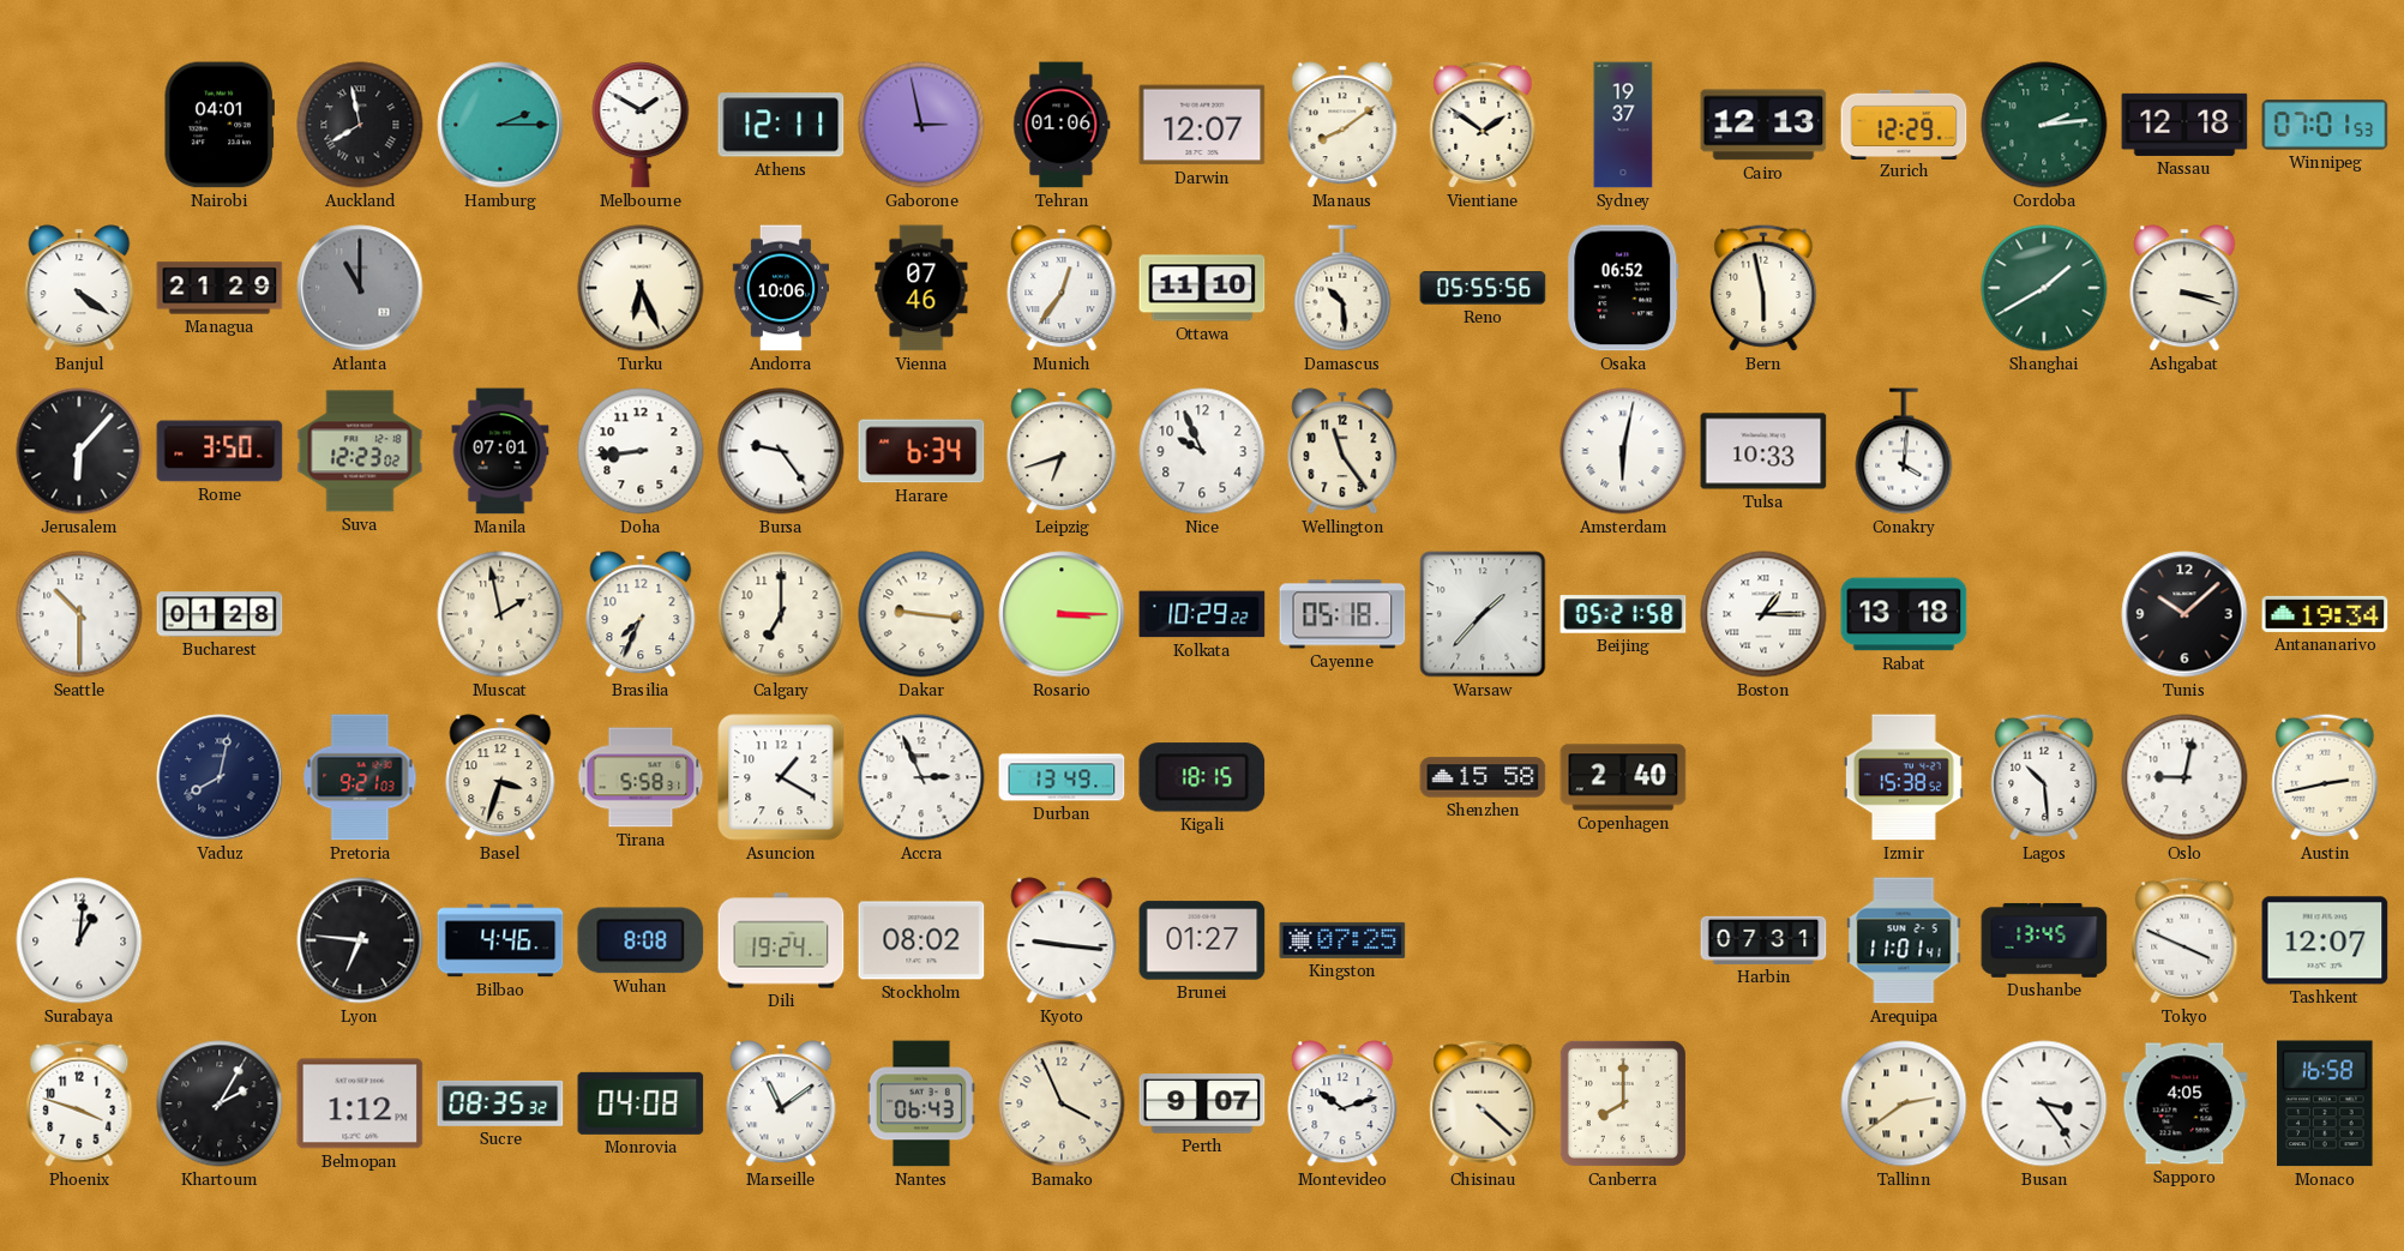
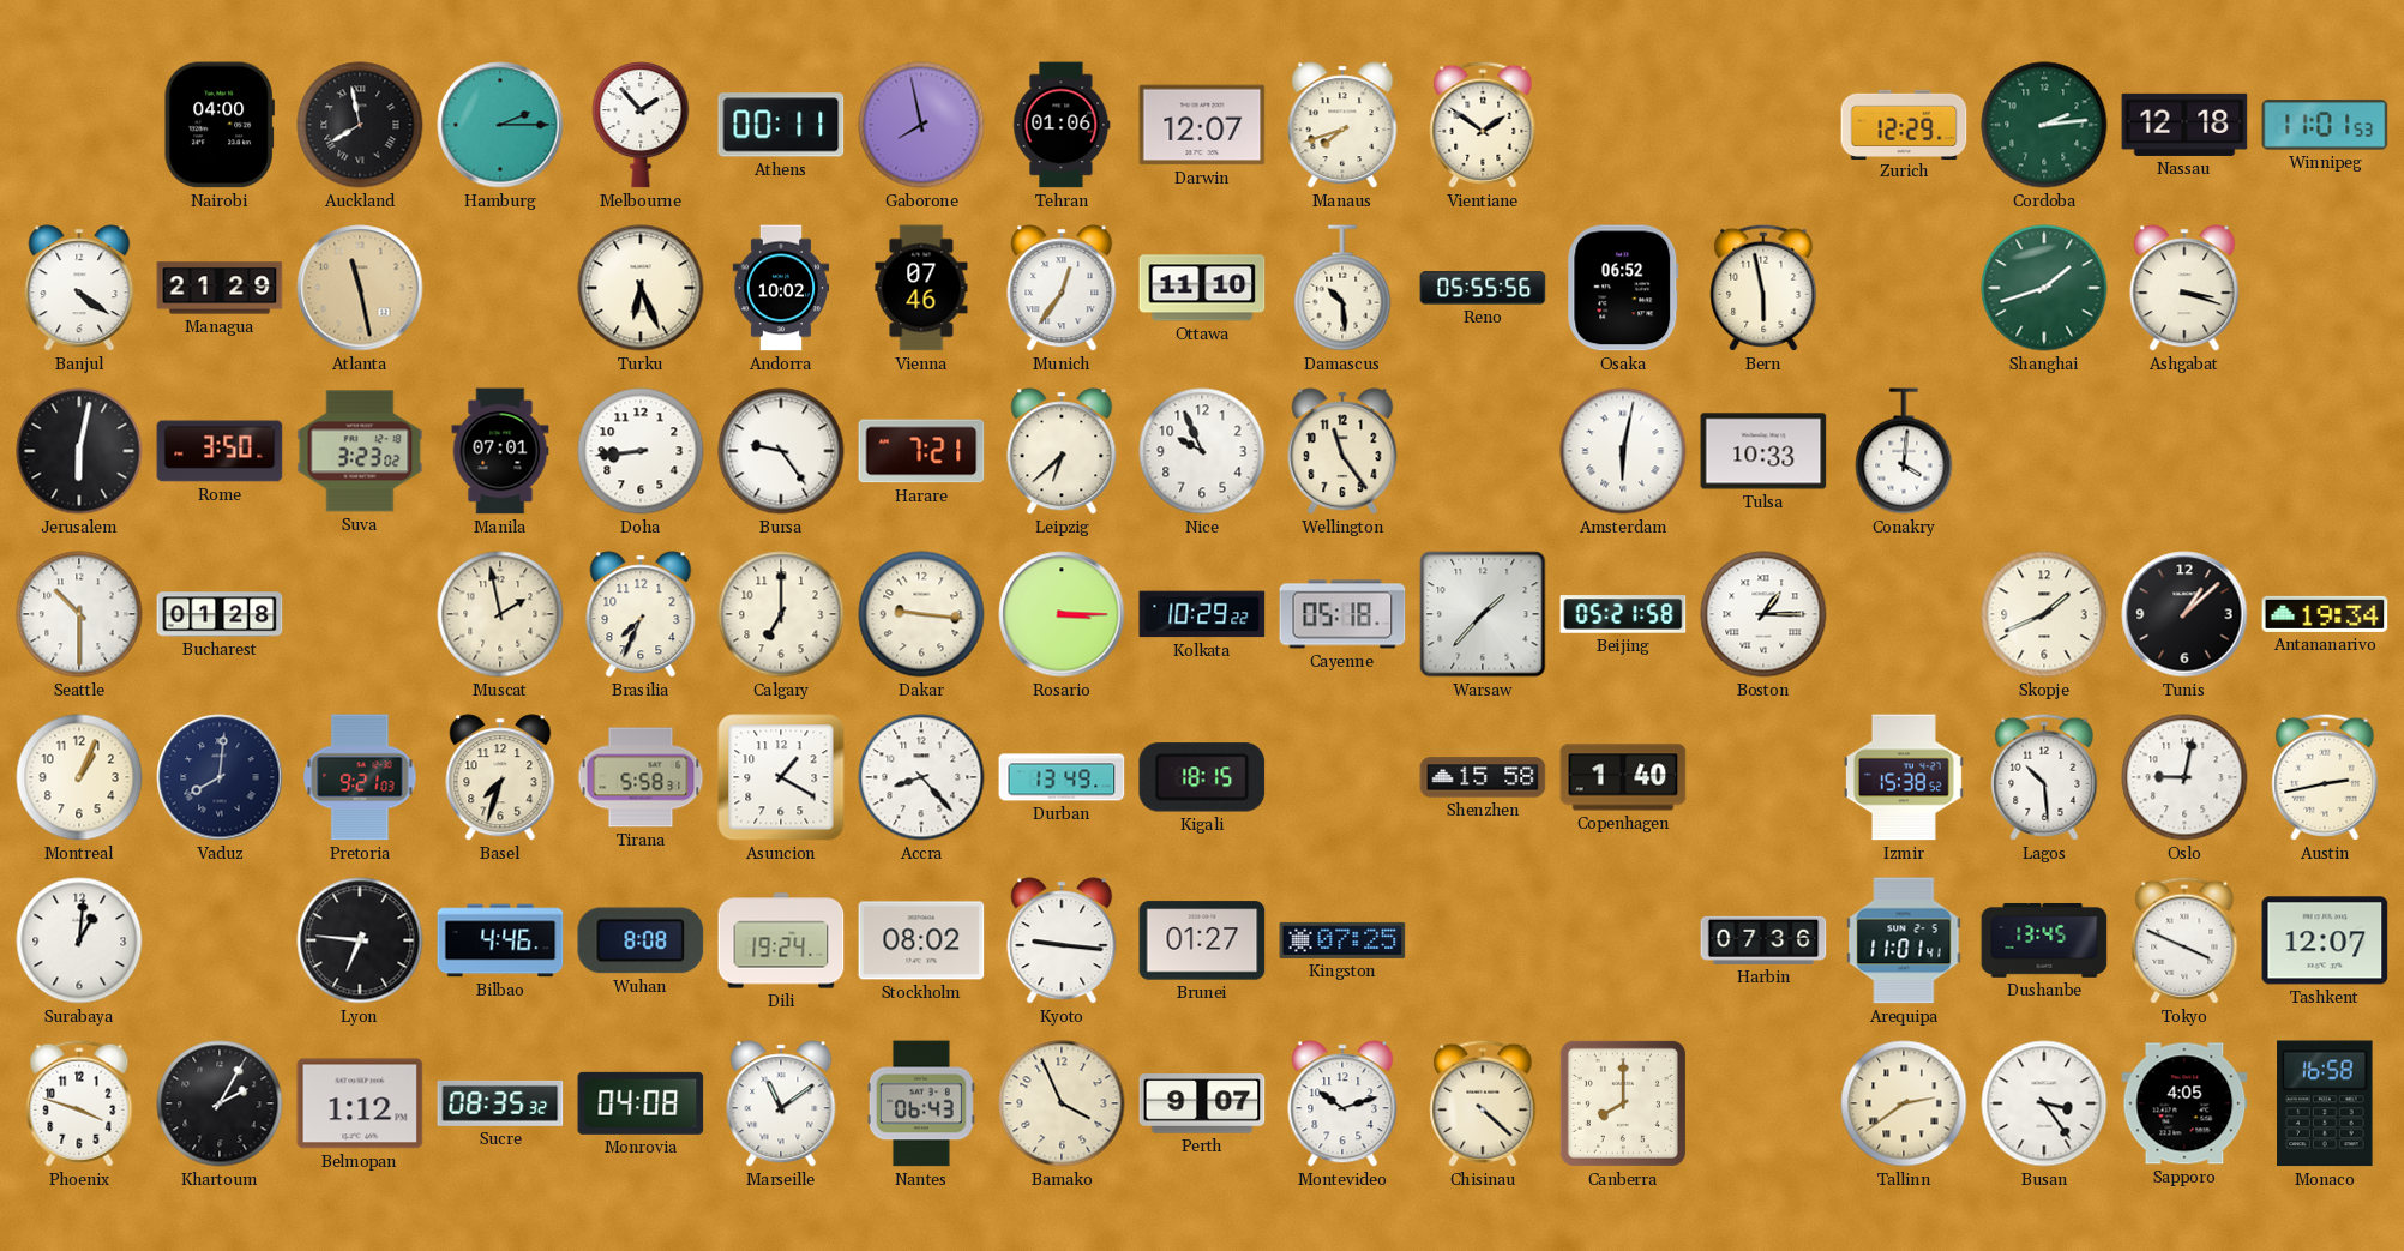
Nairobi: 04:01 -> 04:00
Melbourne: 1:50 -> 1:53
Athens: 12:11 -> 00:11
Gaborone: 2:58 -> 7:58
Manaus: 8:09 -> 7:42
Sydney: 19:37 -> none
Cairo: 12:13 -> none
Winnipeg: 07:01 -> 11:01
Atlanta: 11:00 -> 11:28
Atlanta dial: grey -> champagne
Andorra: 10:06 -> 10:02
Shanghai: 1:40 -> 1:42
Jerusalem: 6:07 -> 6:02
Suva: 12:23 -> 3:23
Harare: 6:34 -> 7:21
Leipzig: 6:42 -> 6:38
Rabat: 13:18 -> none
Skopje: none -> 1:41
Tunis: 10:08 -> 1:08
Montreal: none -> 1:04
Vaduz: 8:02 -> 8:01
Basel: 3:33 -> 7:33
Accra: 2:56 -> 8:23
Copenhagen: 2:40 -> 1:40
Harbin: 07:31 -> 07:36
